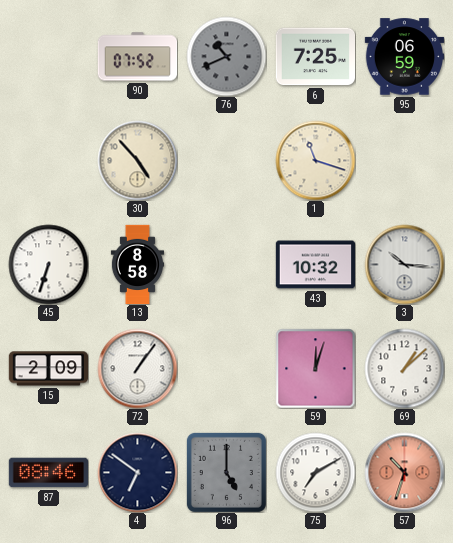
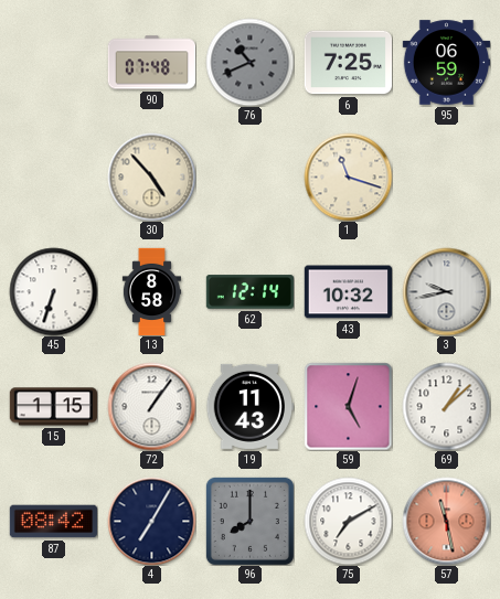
90: 07:52 -> 07:48
62: none -> 12:14
3: 10:16 -> 9:43
15: 2:09 -> 1:15
19: none -> 11:43
59: 12:03 -> 5:03
87: 08:46 -> 08:42
4: 6:51 -> 7:05
96: 5:00 -> 8:00
57: 10:33 -> 11:28
